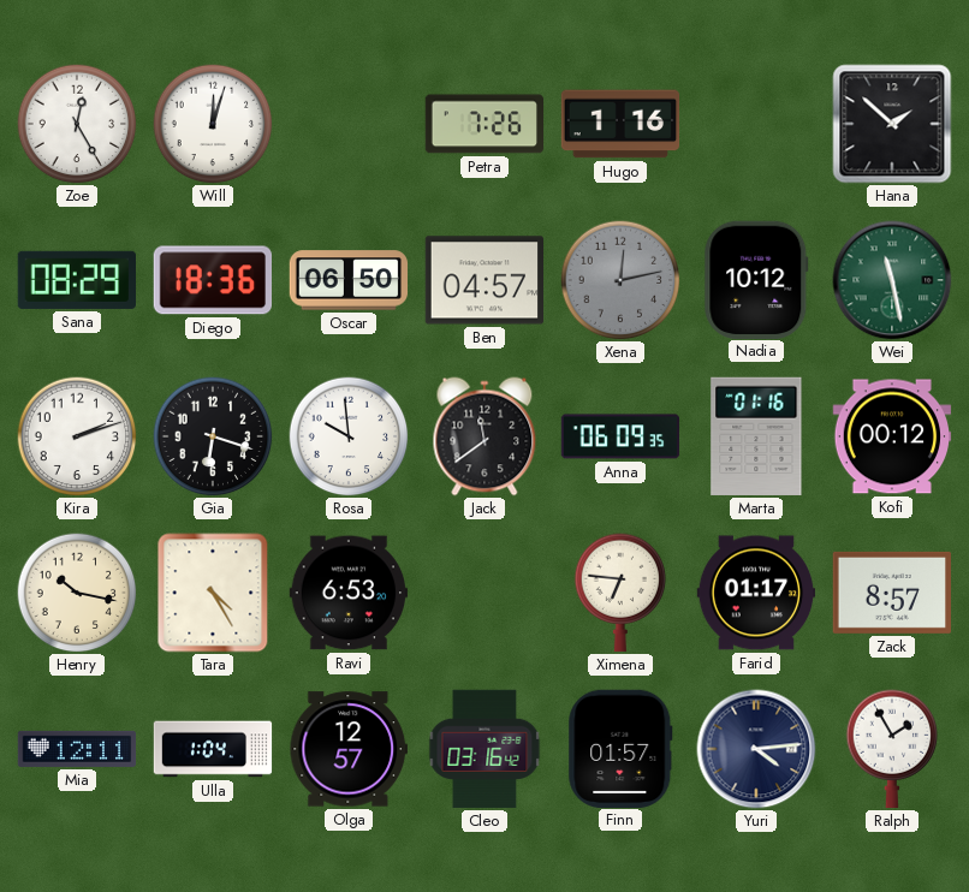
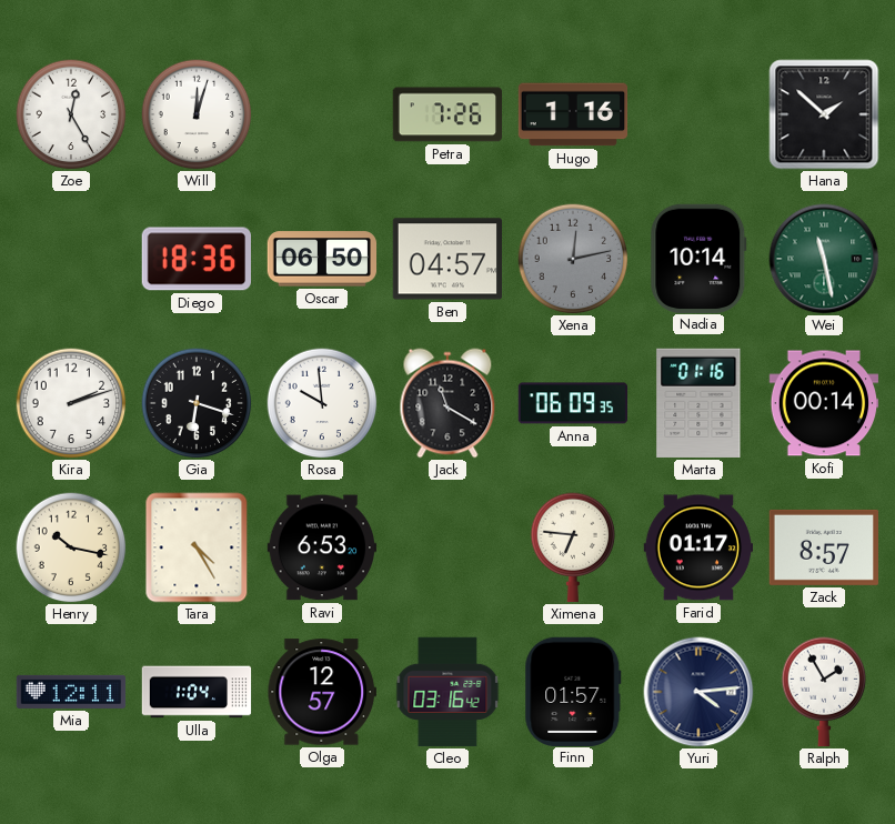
Sana: 08:29 -> none
Nadia: 10:12 -> 10:14
Jack: 11:39 -> 11:20
Kofi: 00:12 -> 00:14
